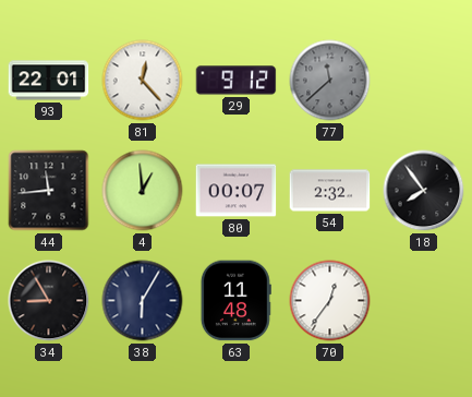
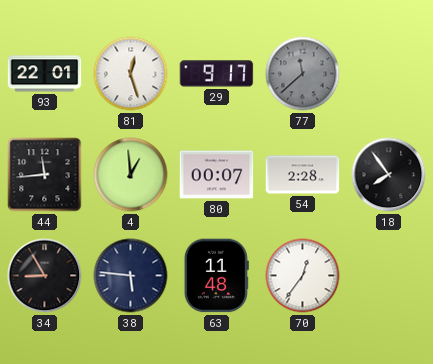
81: 12:23 -> 12:27
29: 9:12 -> 9:17
54: 2:32 -> 2:28
38: 6:05 -> 5:46
